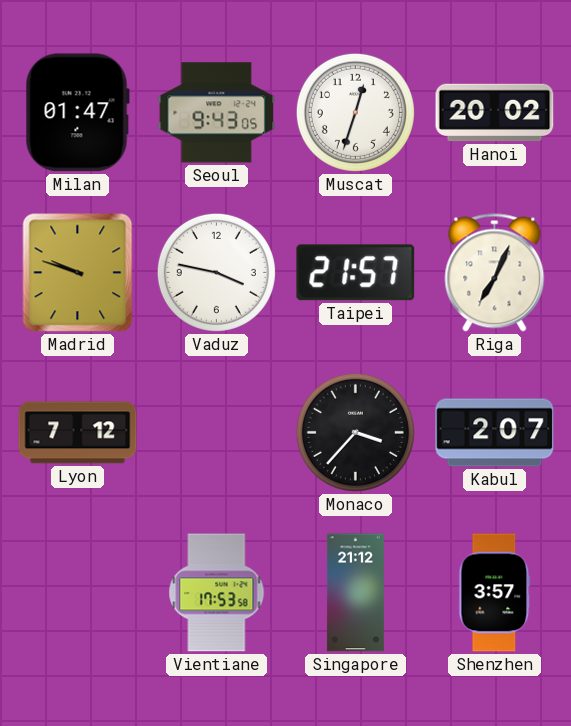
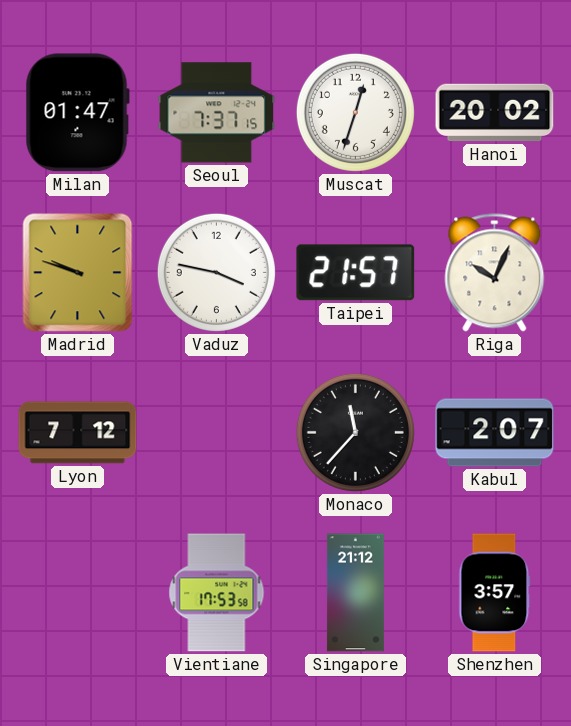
Seoul: 9:43 -> 7:37
Riga: 7:04 -> 10:04
Monaco: 3:37 -> 11:37
